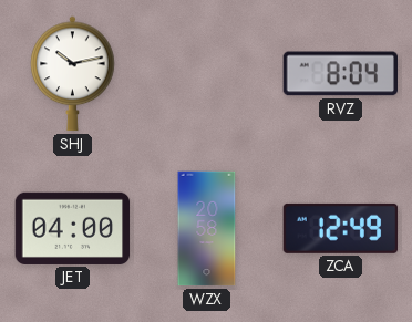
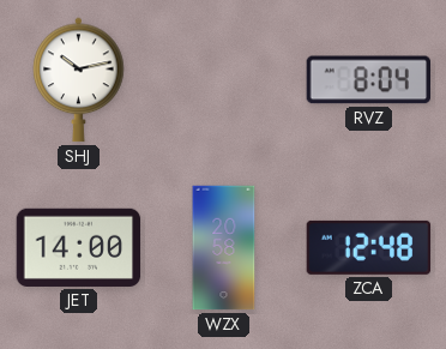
JET: 04:00 -> 14:00
ZCA: 12:49 -> 12:48
